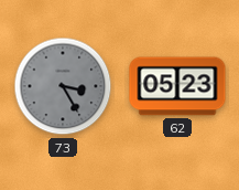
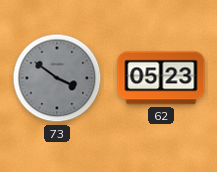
73: 3:25 -> 3:51
